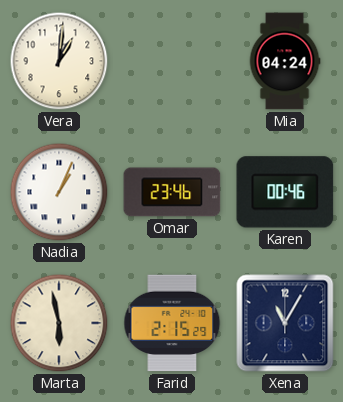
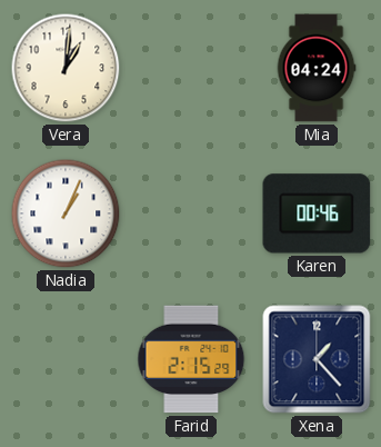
Omar: 23:46 -> none
Marta: 5:58 -> none
Xena: 11:05 -> 1:23
